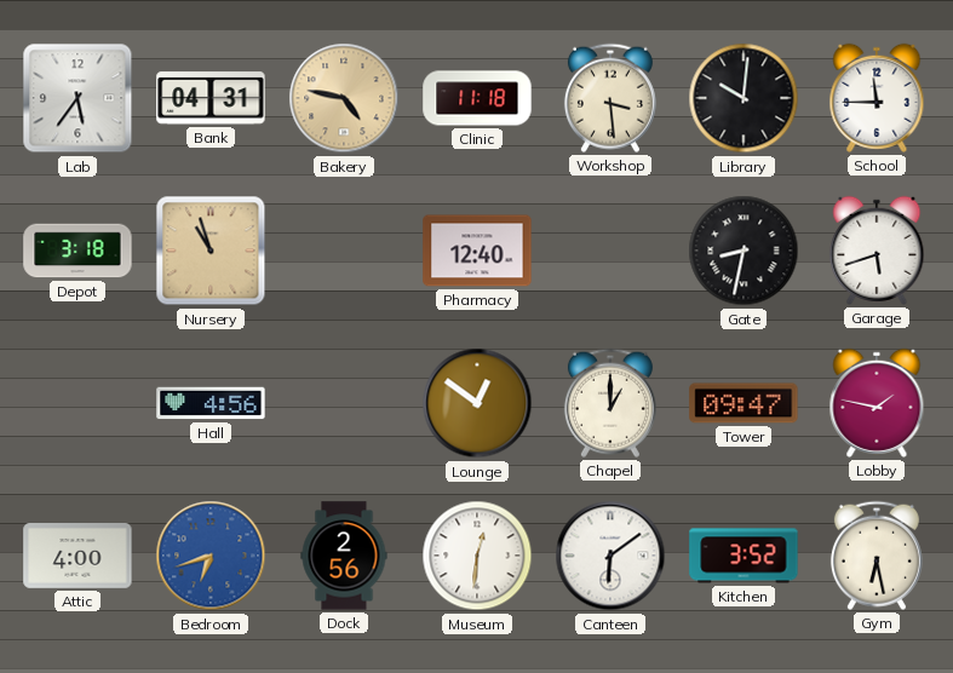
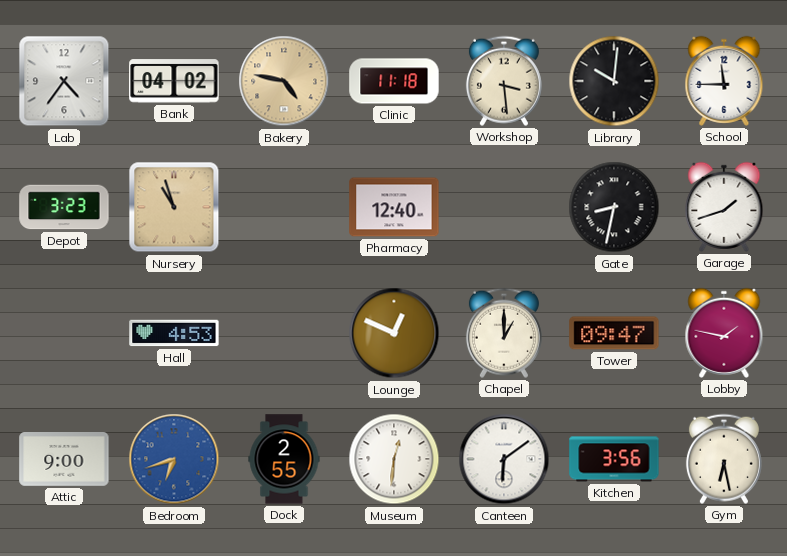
Lab: 5:36 -> 4:36
Bank: 04:31 -> 04:02
Depot: 3:18 -> 3:23
Garage: 5:42 -> 1:42
Hall: 4:56 -> 4:53
Lounge: 12:51 -> 12:49
Attic: 4:00 -> 9:00
Dock: 2:56 -> 2:55
Kitchen: 3:52 -> 3:56
